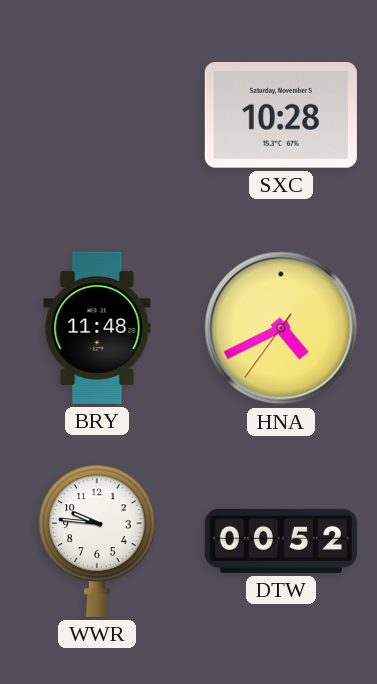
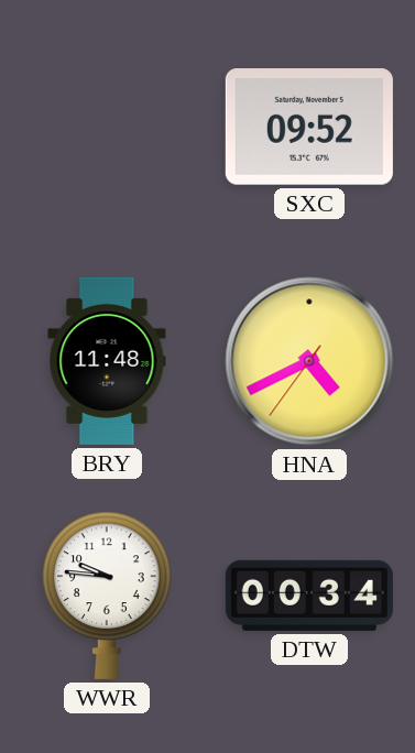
SXC: 10:28 -> 09:52
DTW: 00:52 -> 00:34
